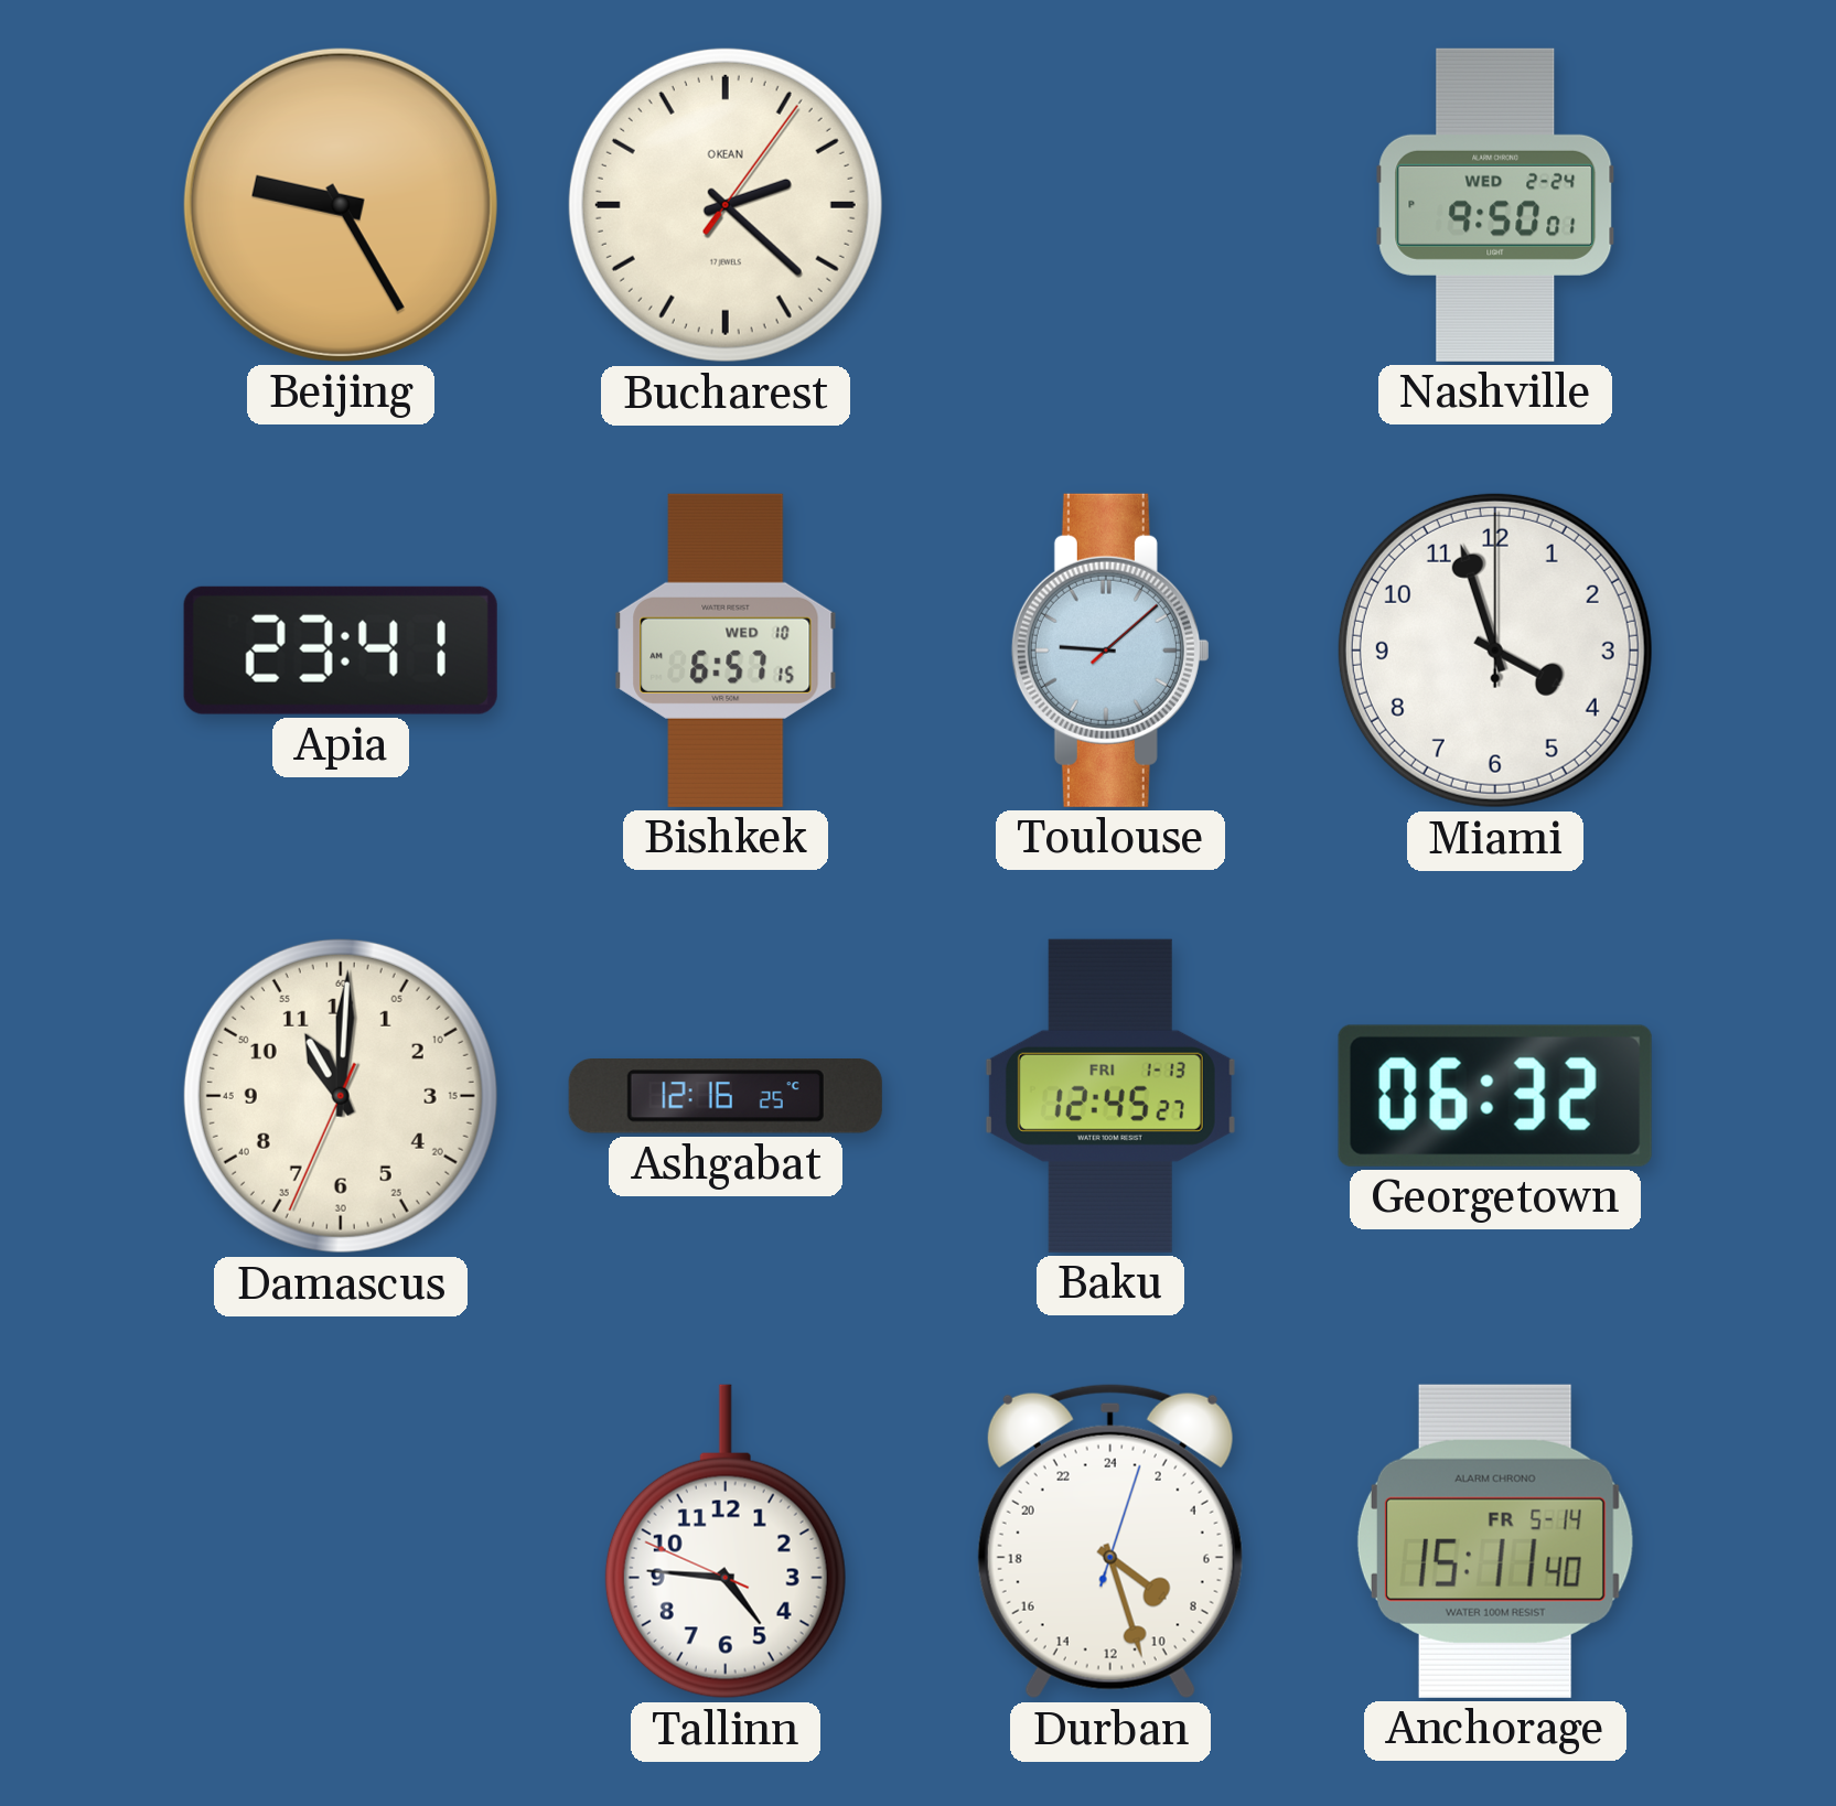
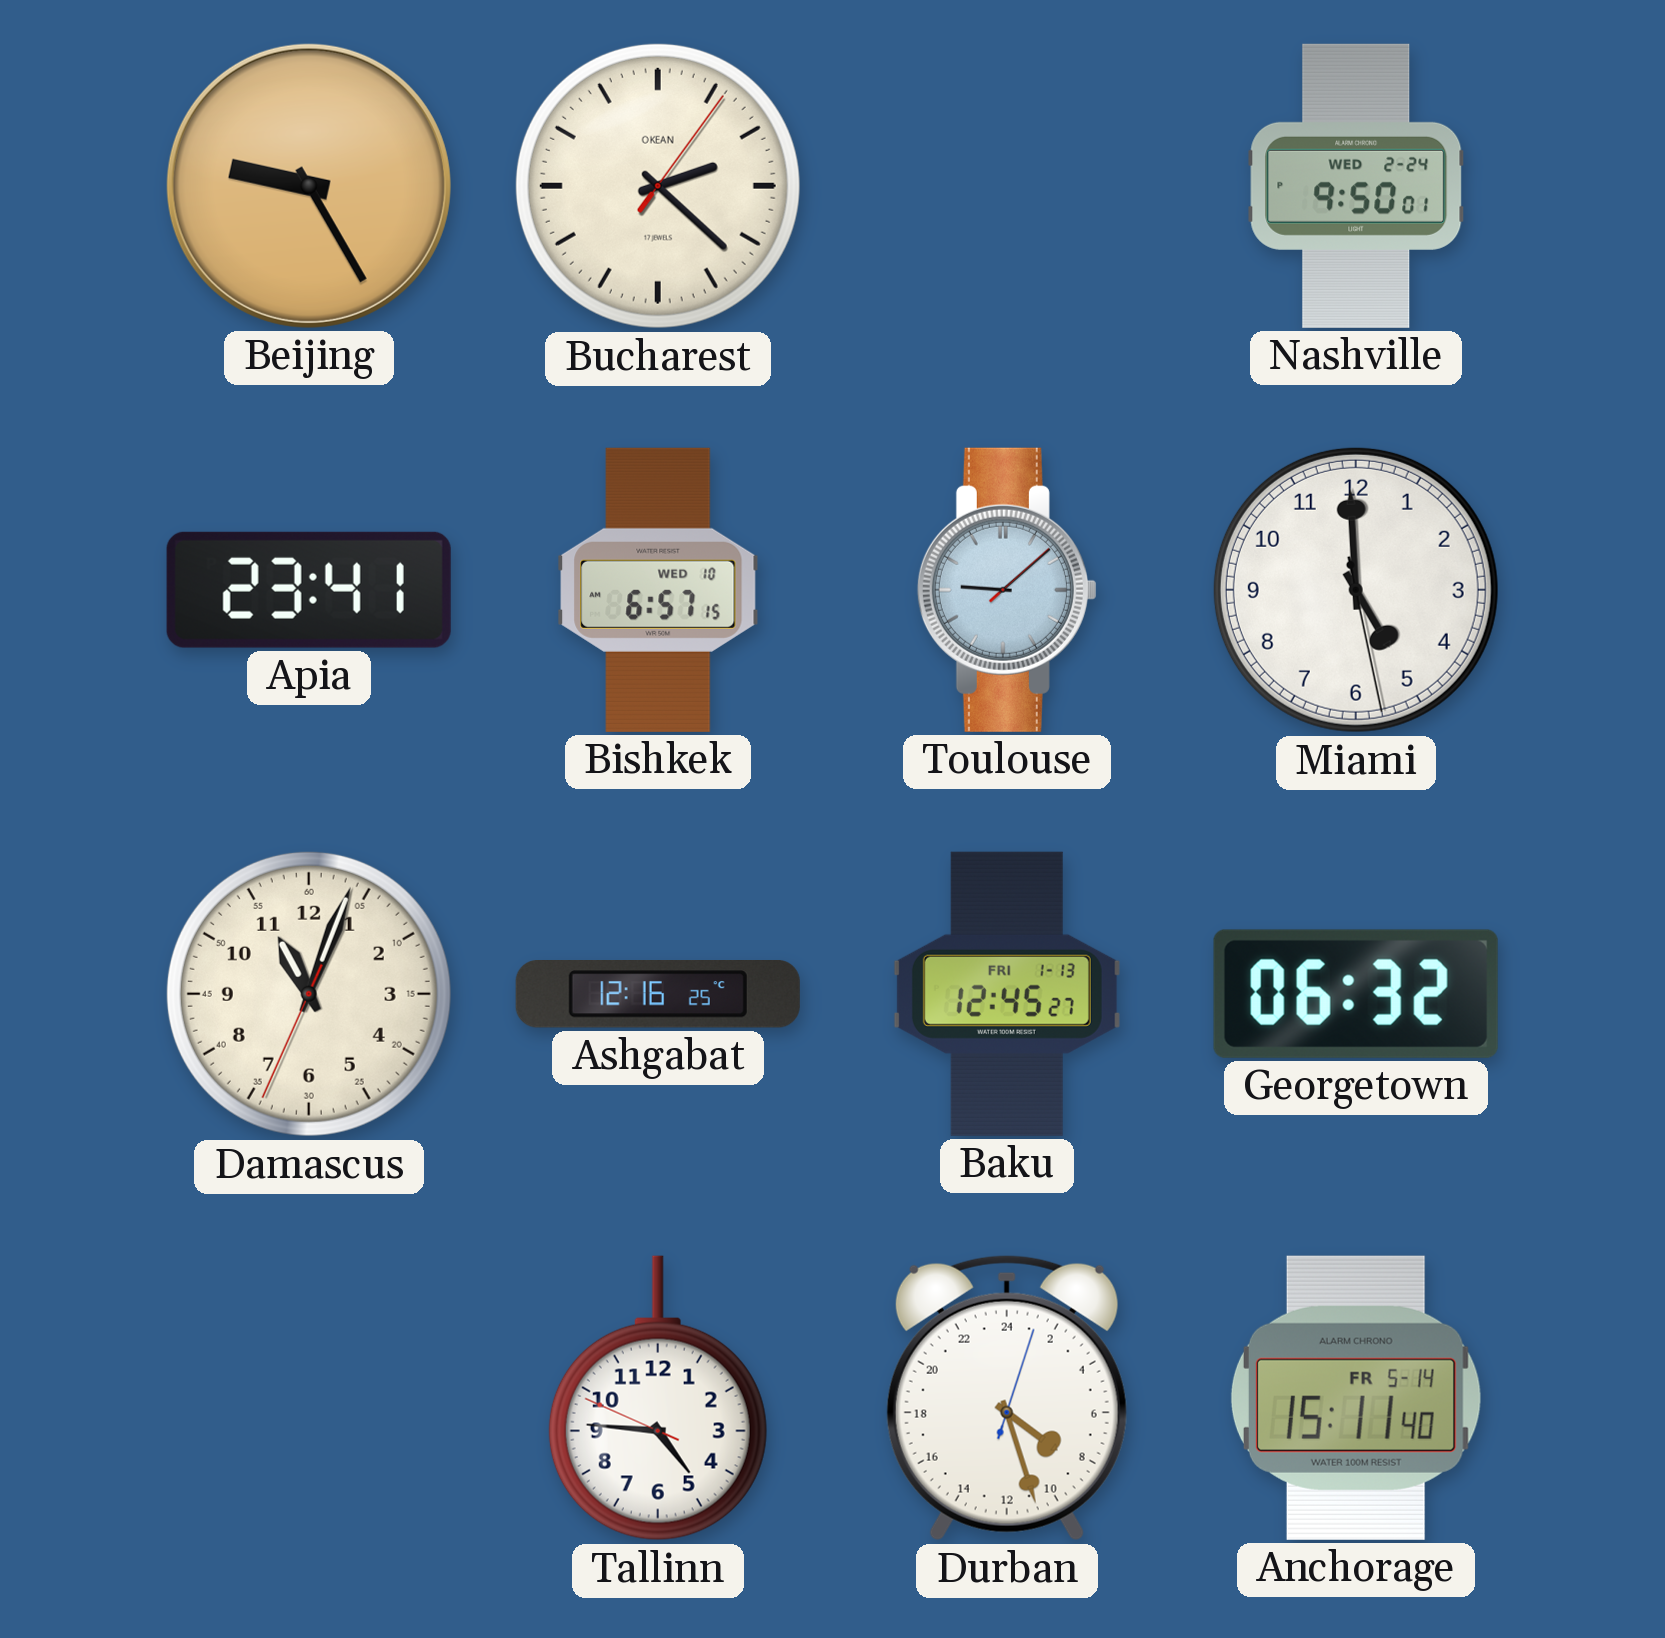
Miami: 3:57 -> 4:59
Damascus: 11:00 -> 11:03
